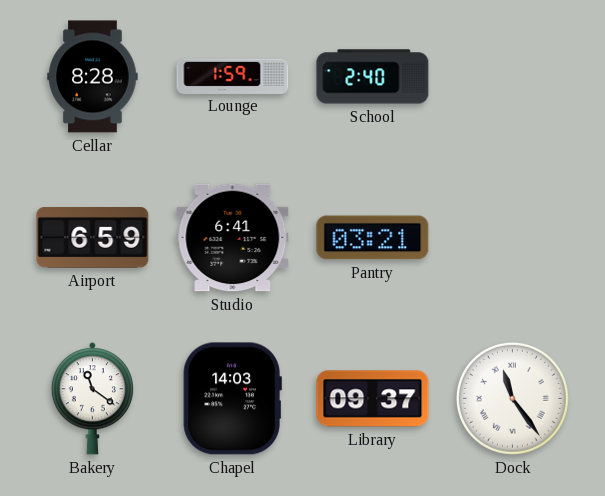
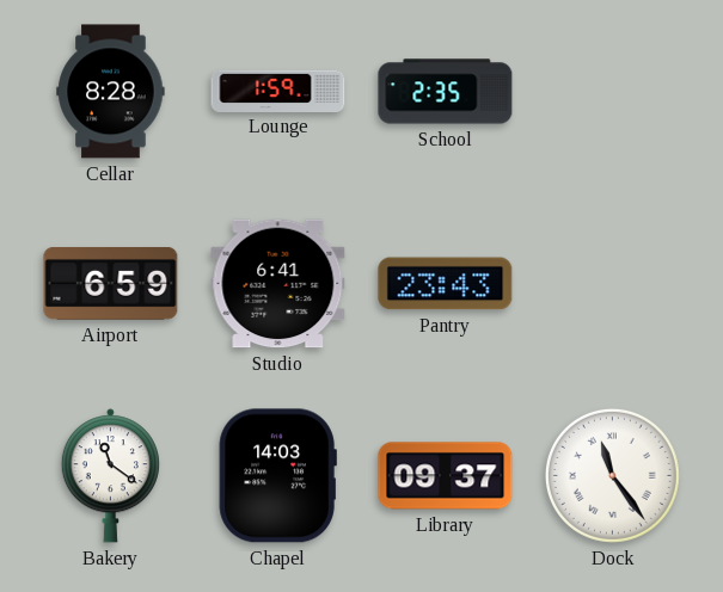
School: 2:40 -> 2:35
Pantry: 03:21 -> 23:43
